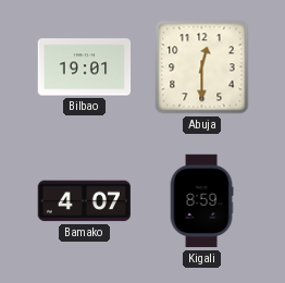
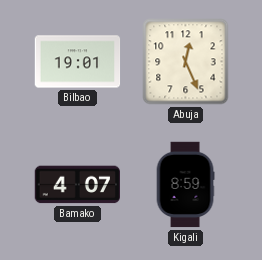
Abuja: 12:30 -> 12:26
